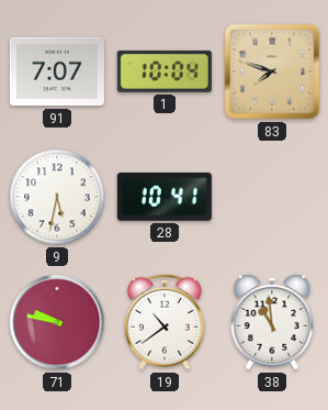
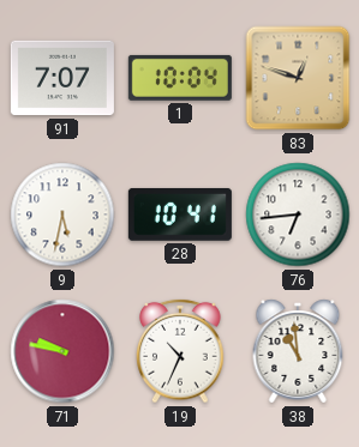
83: 7:48 -> 12:48
76: none -> 6:44
19: 10:39 -> 10:34
